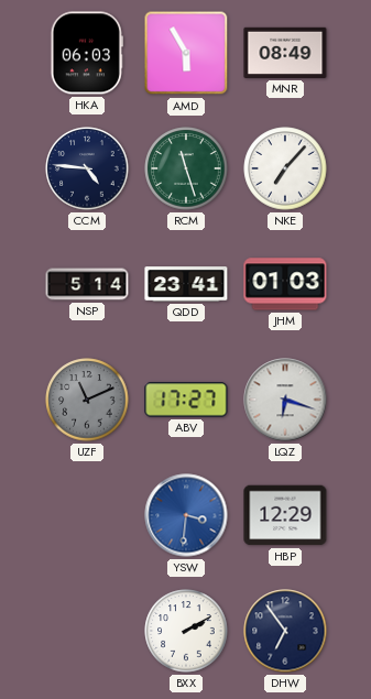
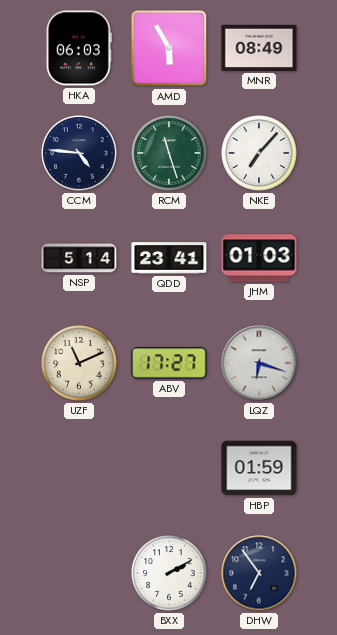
UZF dial: grey -> cream
YSW: 3:31 -> none
HBP: 12:29 -> 01:59
